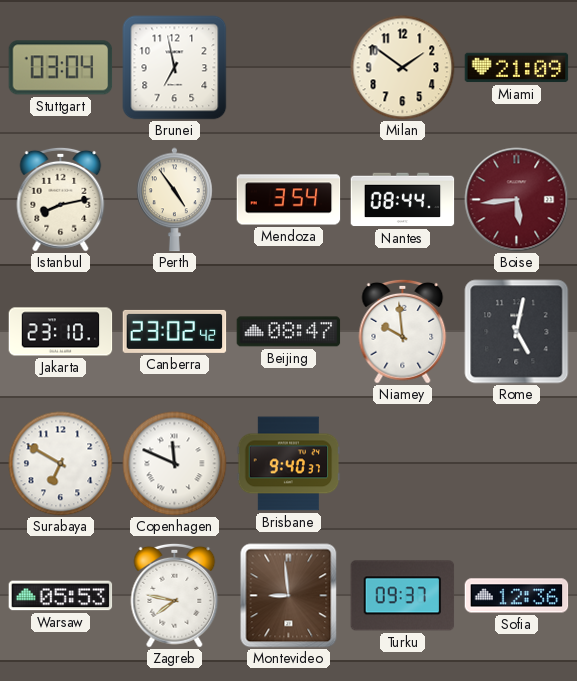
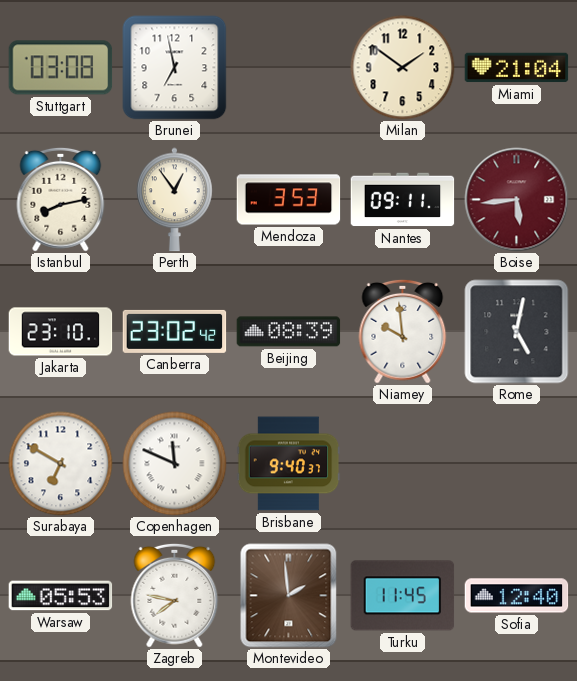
Stuttgart: 03:04 -> 03:08
Miami: 21:09 -> 21:04
Perth: 4:54 -> 12:54
Mendoza: 3:54 -> 3:53
Nantes: 08:44 -> 09:11
Beijing: 08:47 -> 08:39
Montevideo: 8:59 -> 1:59
Turku: 09:37 -> 11:45
Sofia: 12:36 -> 12:40
